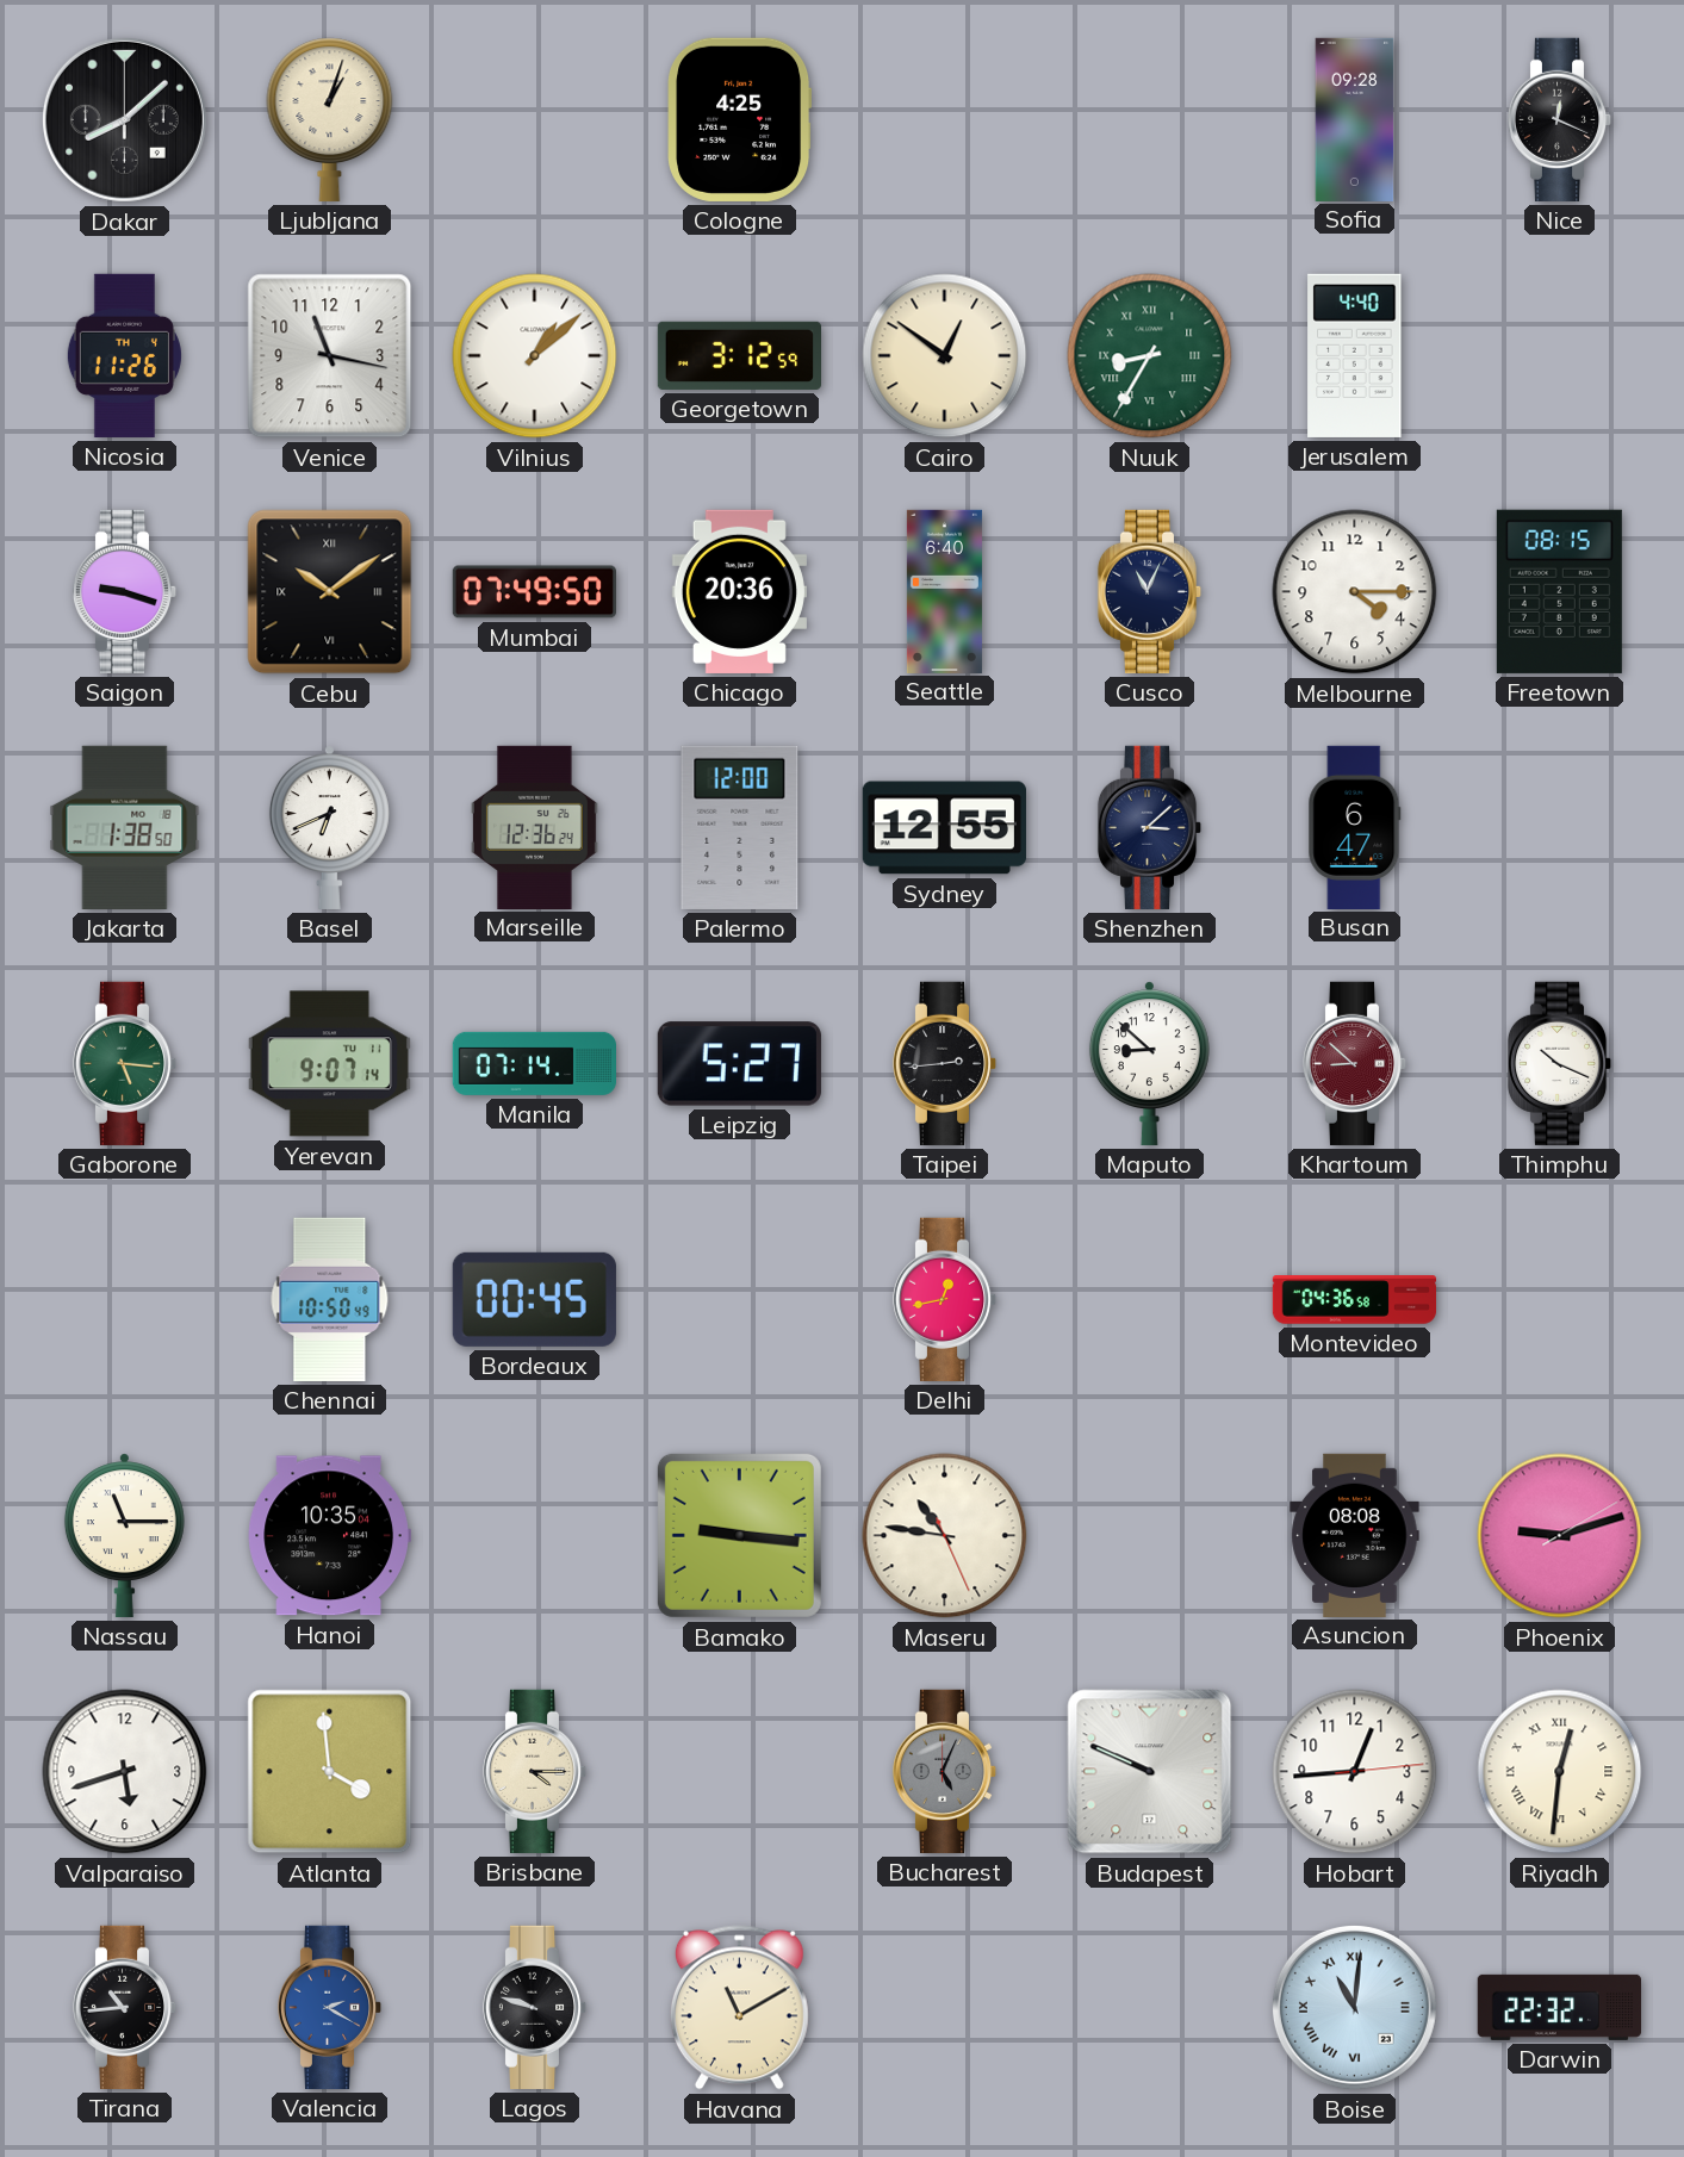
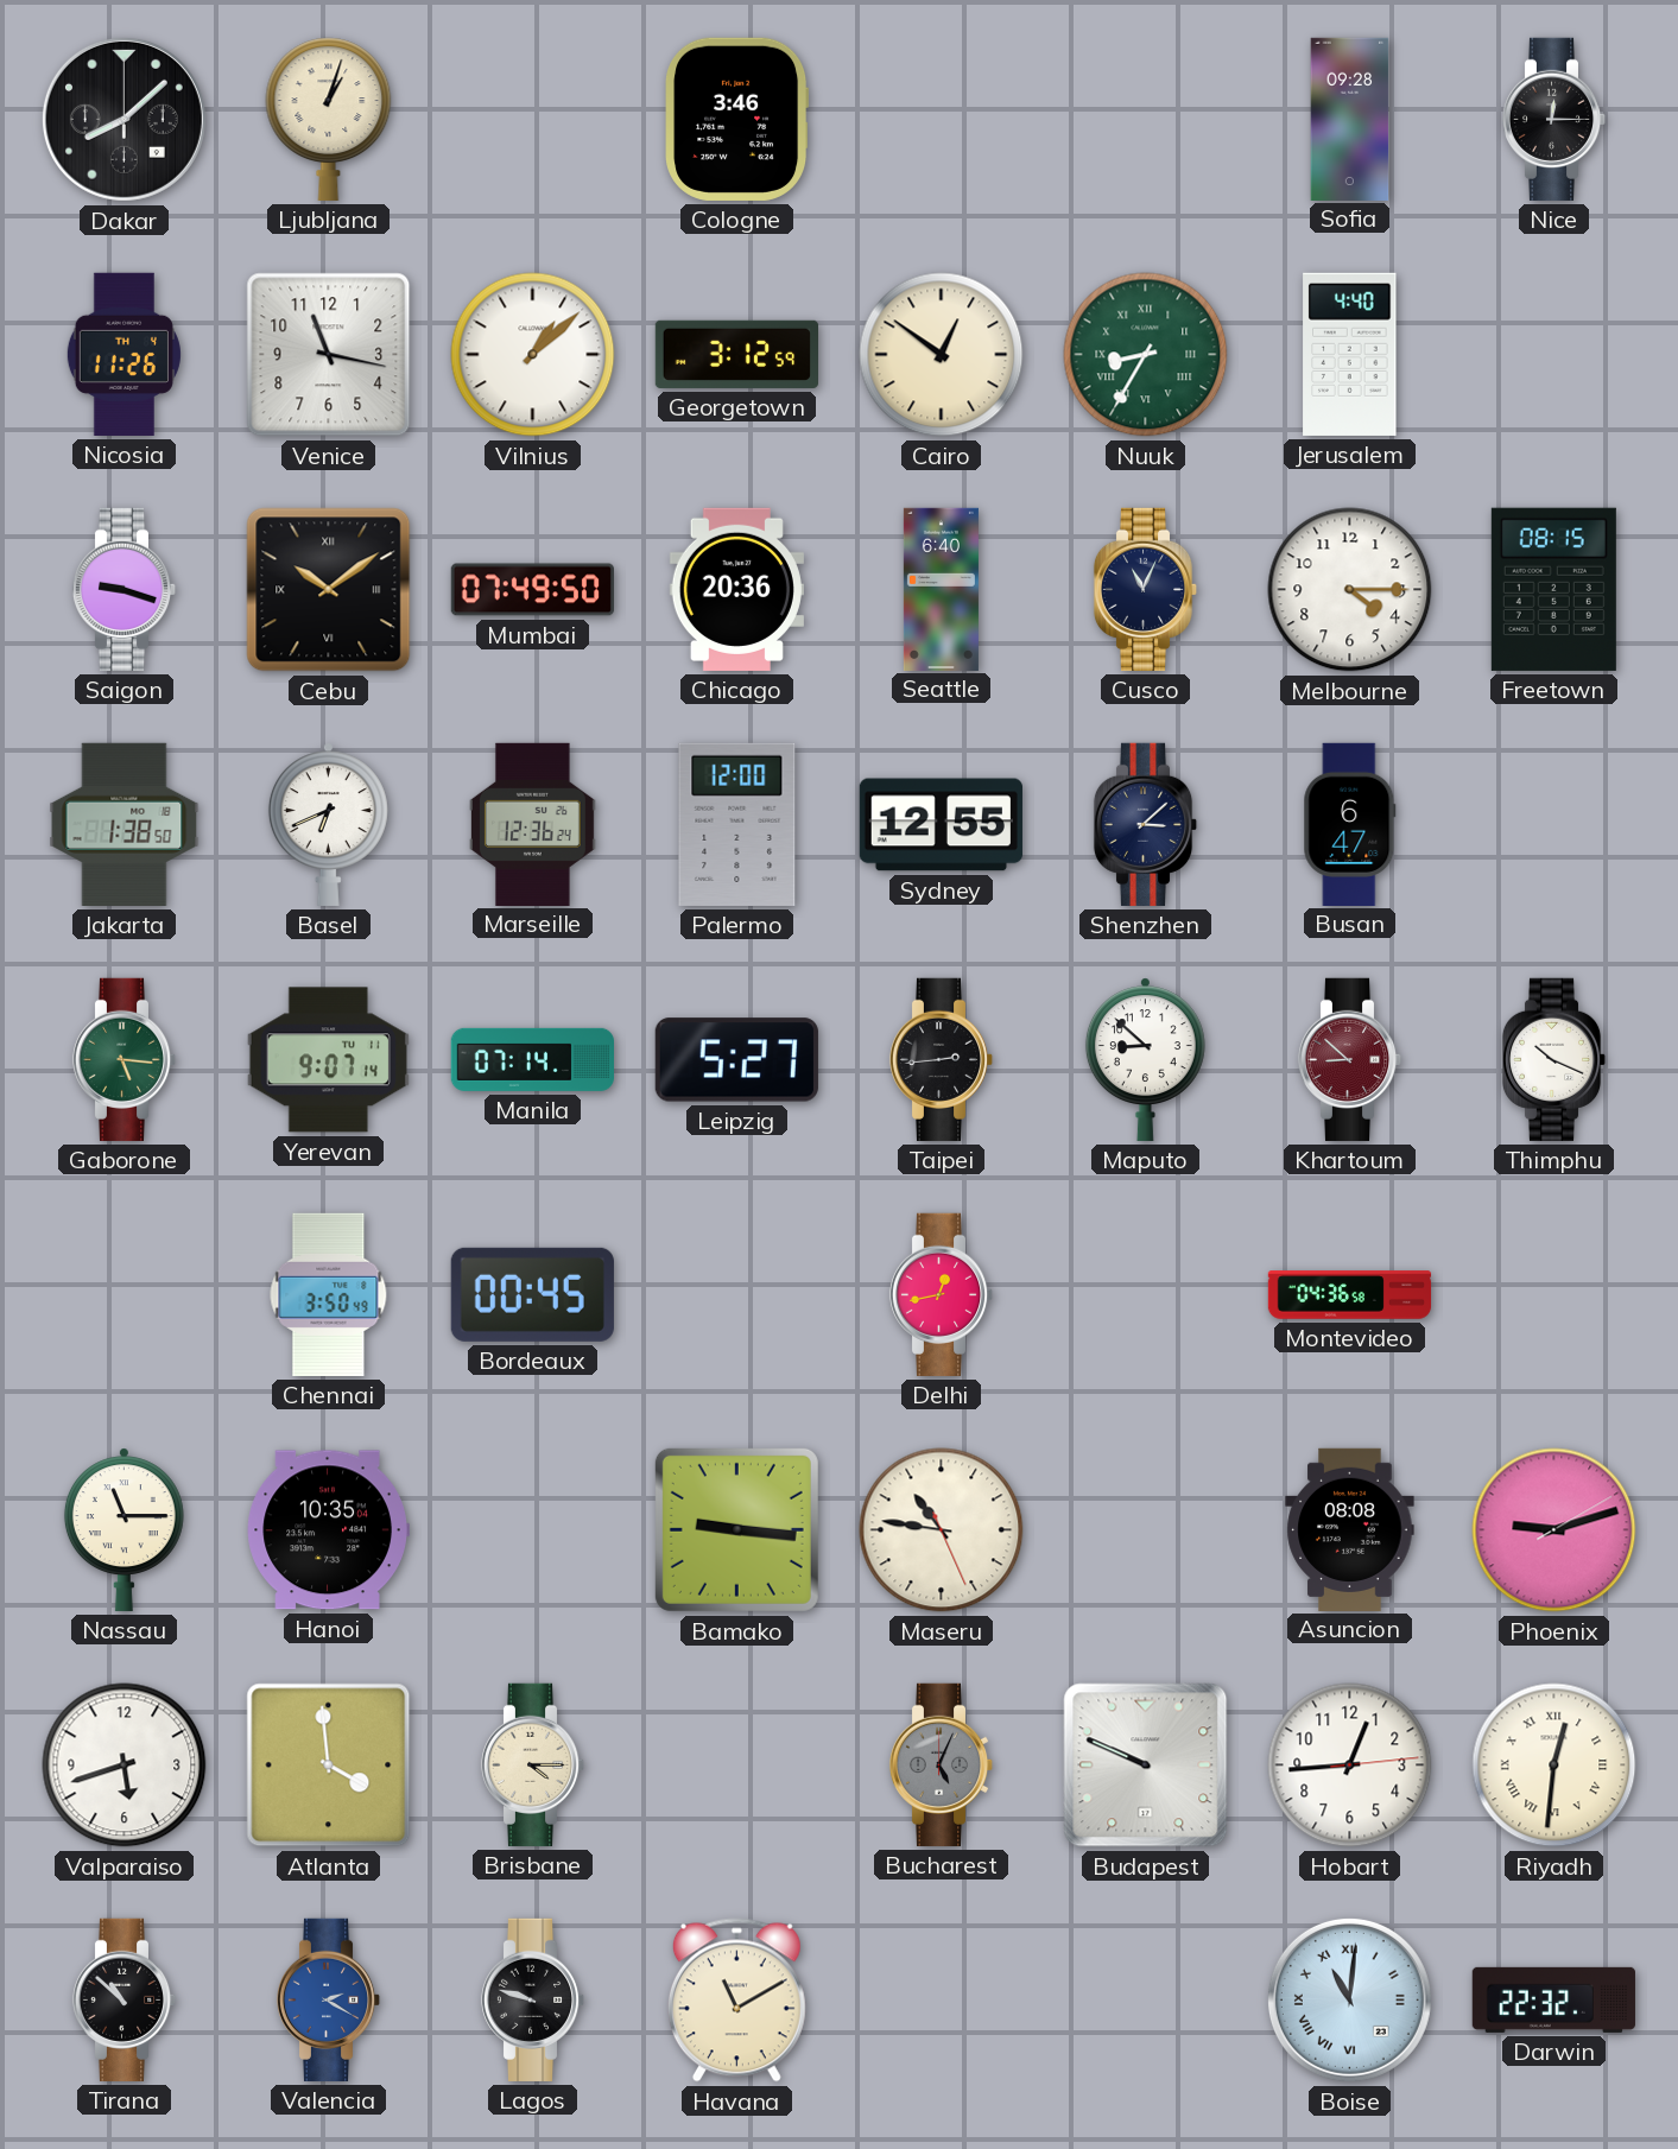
Cologne: 4:25 -> 3:46
Nice: 12:19 -> 12:15
Chennai: 10:50 -> 3:50
Tirana: 10:44 -> 10:52
